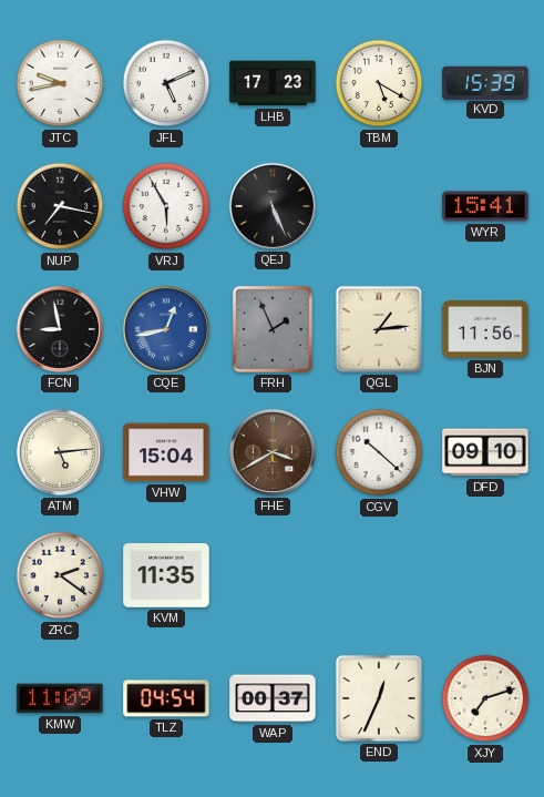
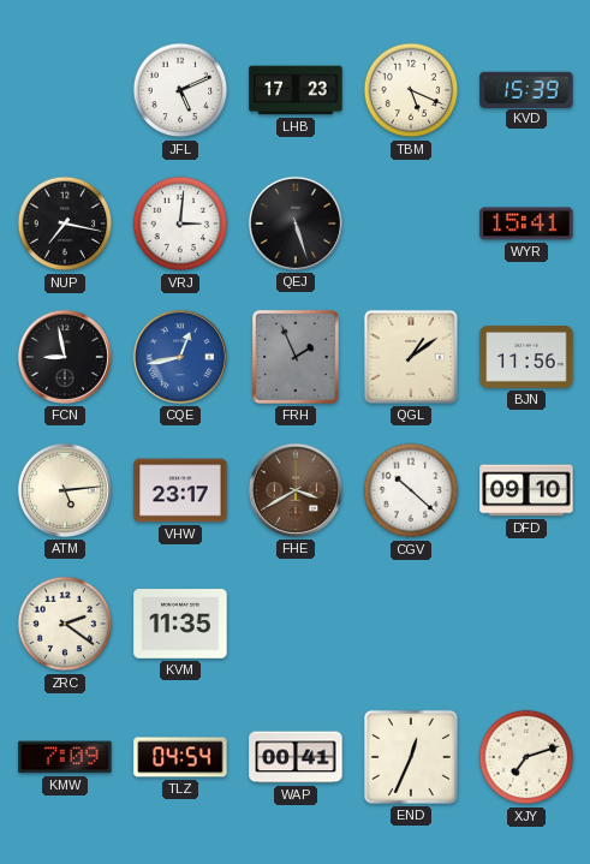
JTC: 9:43 -> none
TBM: 5:20 -> 5:19
VRJ: 5:55 -> 3:01
QEJ: 5:26 -> 5:27
QGL: 1:14 -> 1:09
VHW: 15:04 -> 23:17
KMW: 11:09 -> 7:09
WAP: 00:37 -> 00:41
